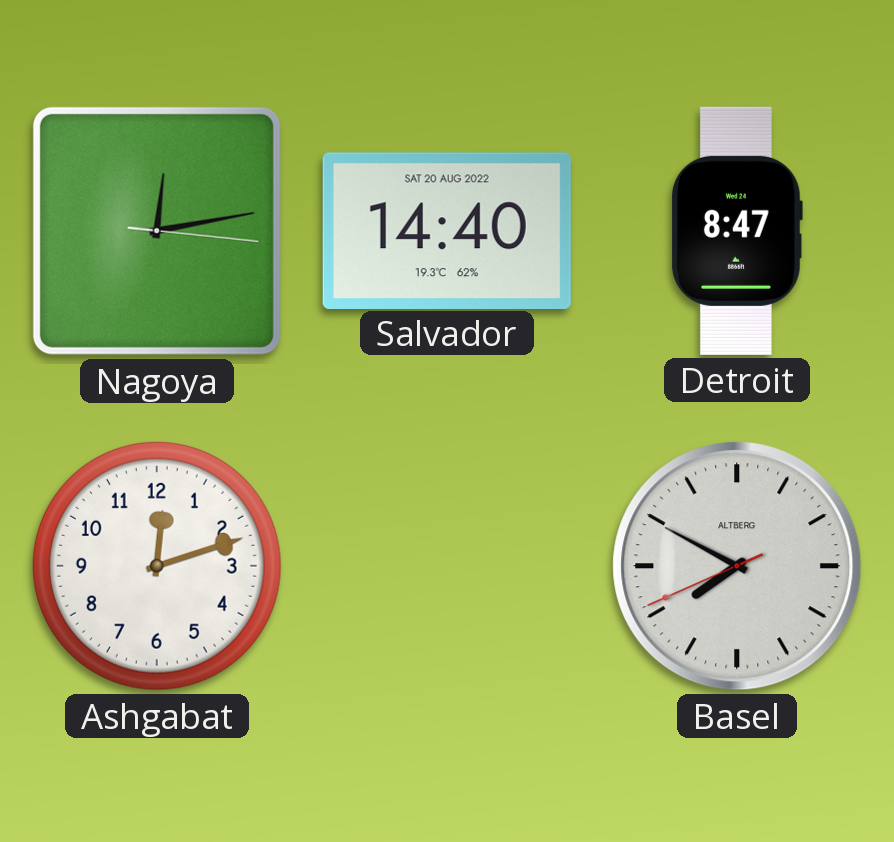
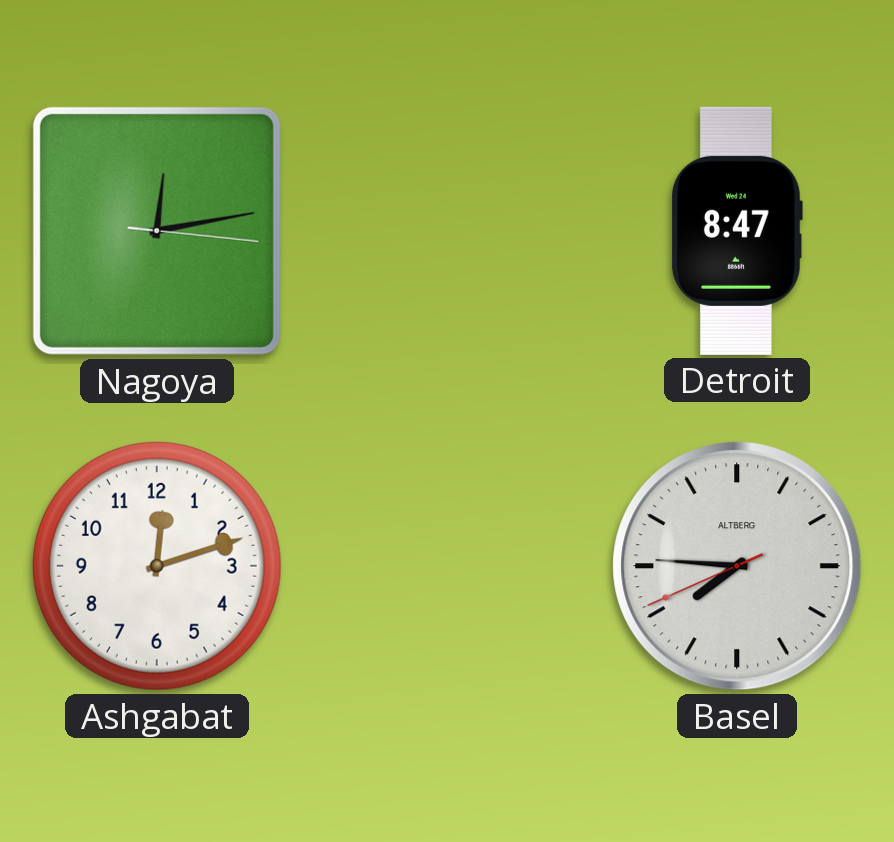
Salvador: 14:40 -> none
Basel: 7:49 -> 7:45
